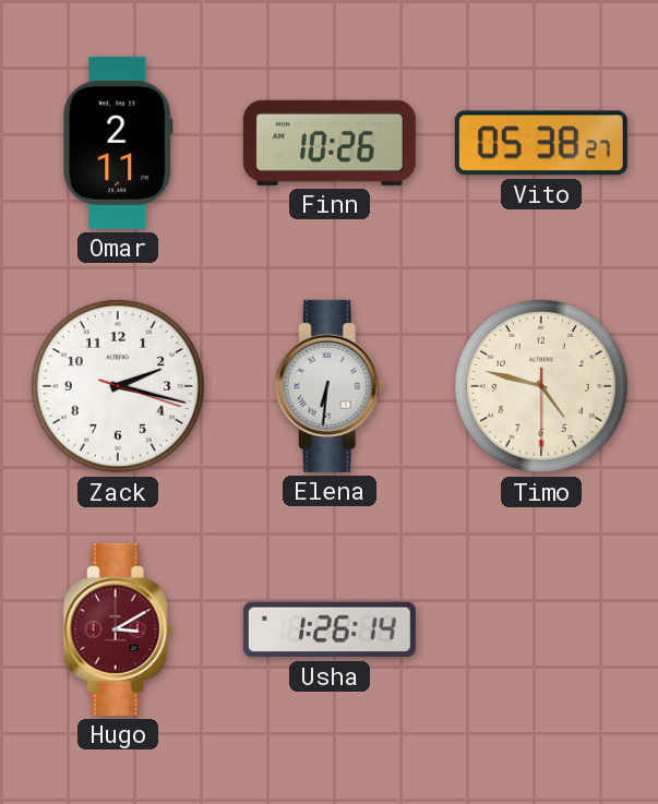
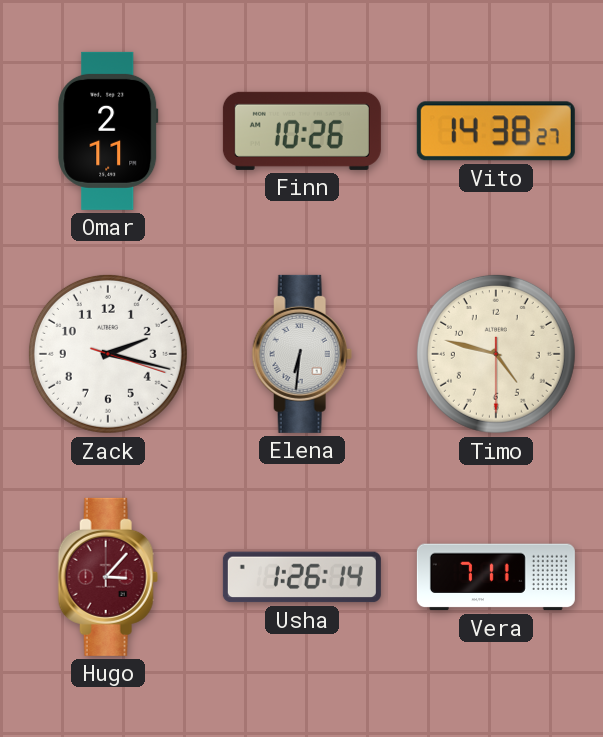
Vito: 05:38 -> 14:38
Hugo: 3:10 -> 3:07
Vera: none -> 7:11
